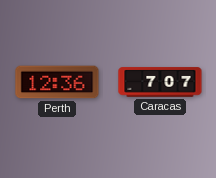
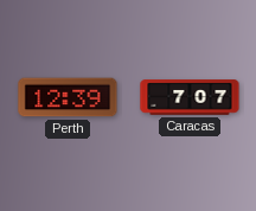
Perth: 12:36 -> 12:39
